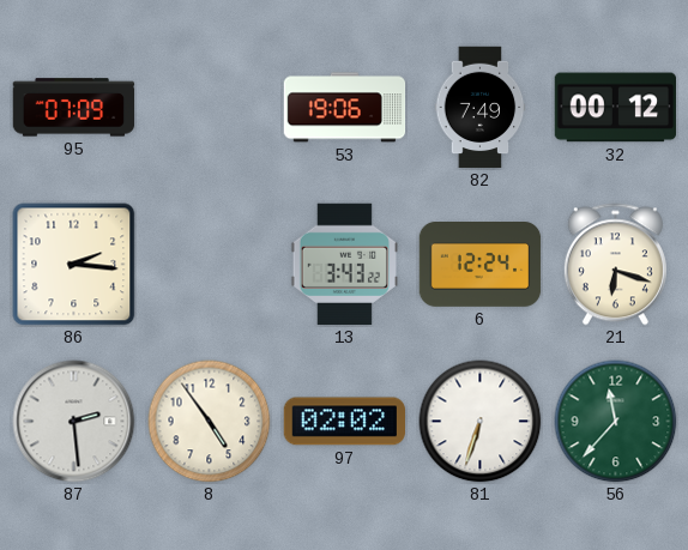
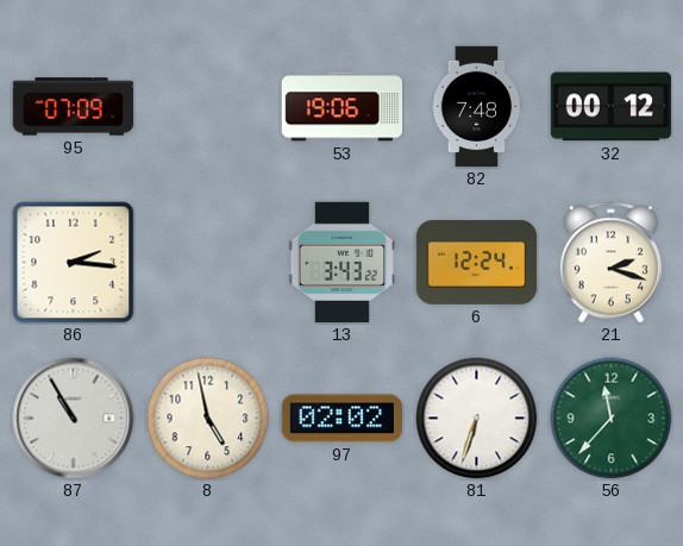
82: 7:49 -> 7:48
21: 6:18 -> 2:18
87: 2:29 -> 10:55
8: 4:54 -> 4:58
